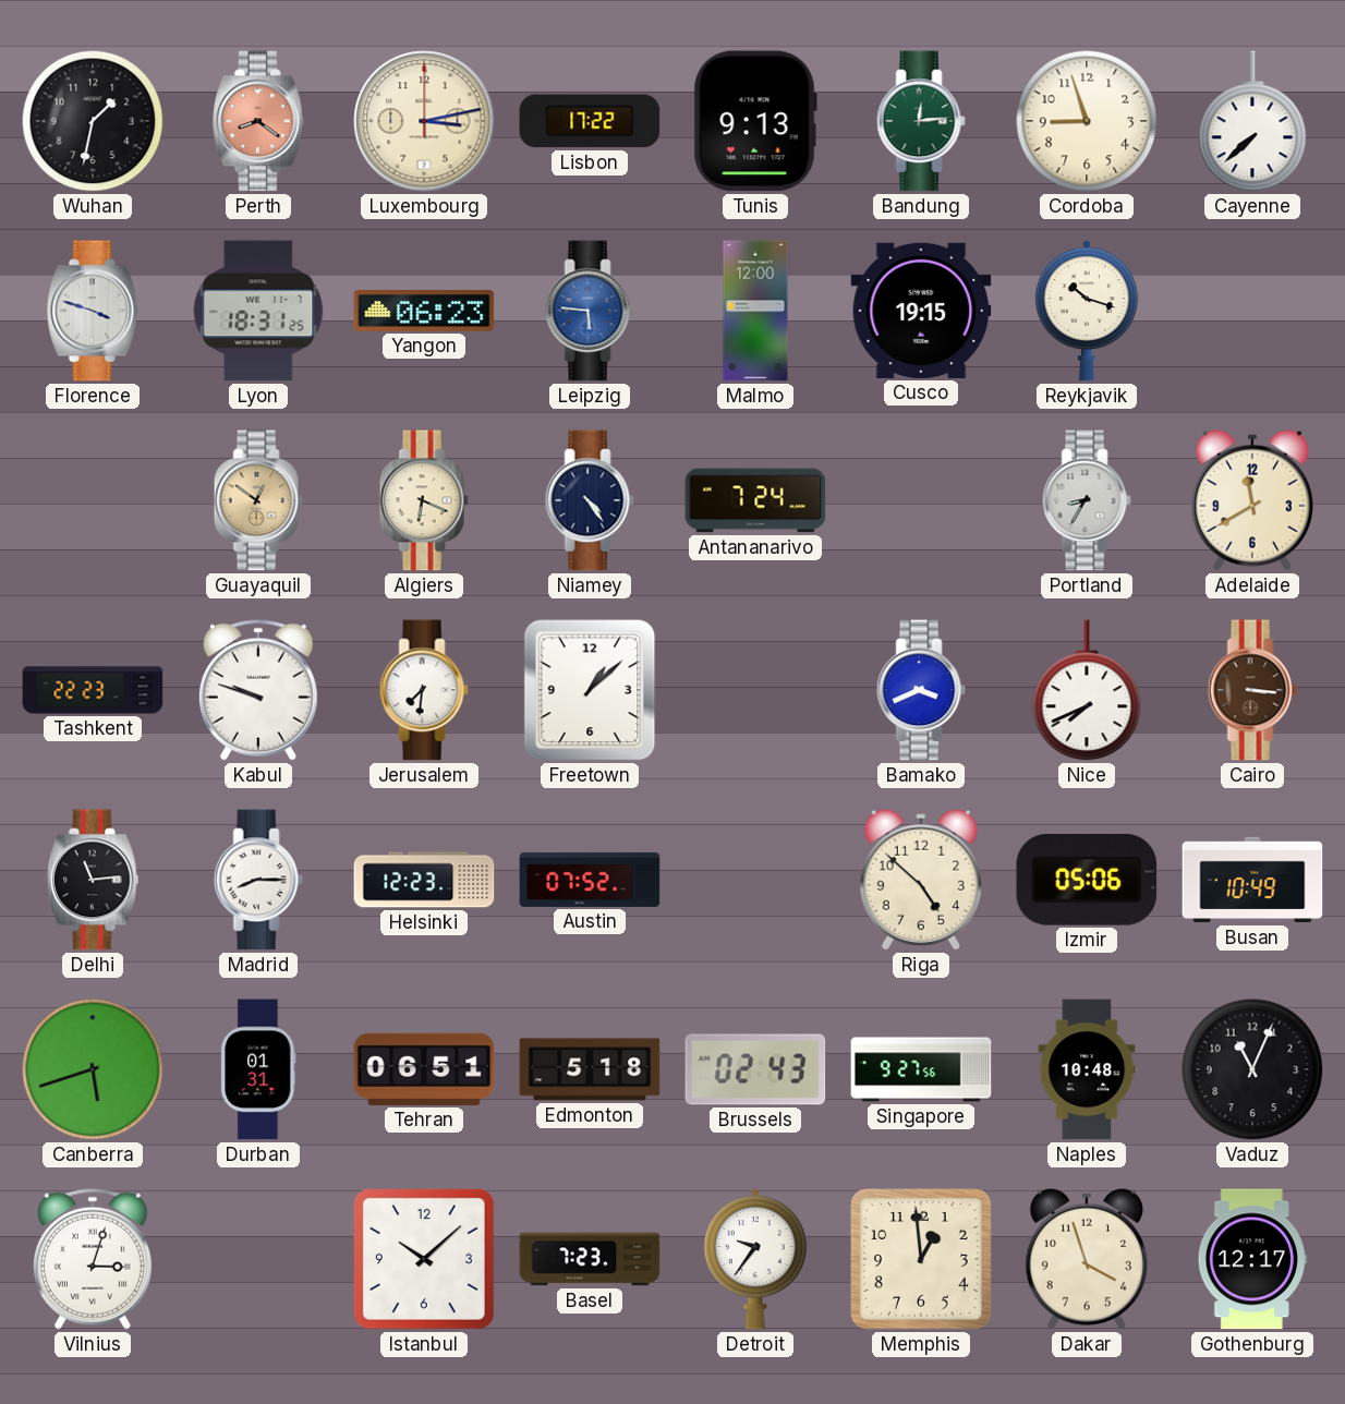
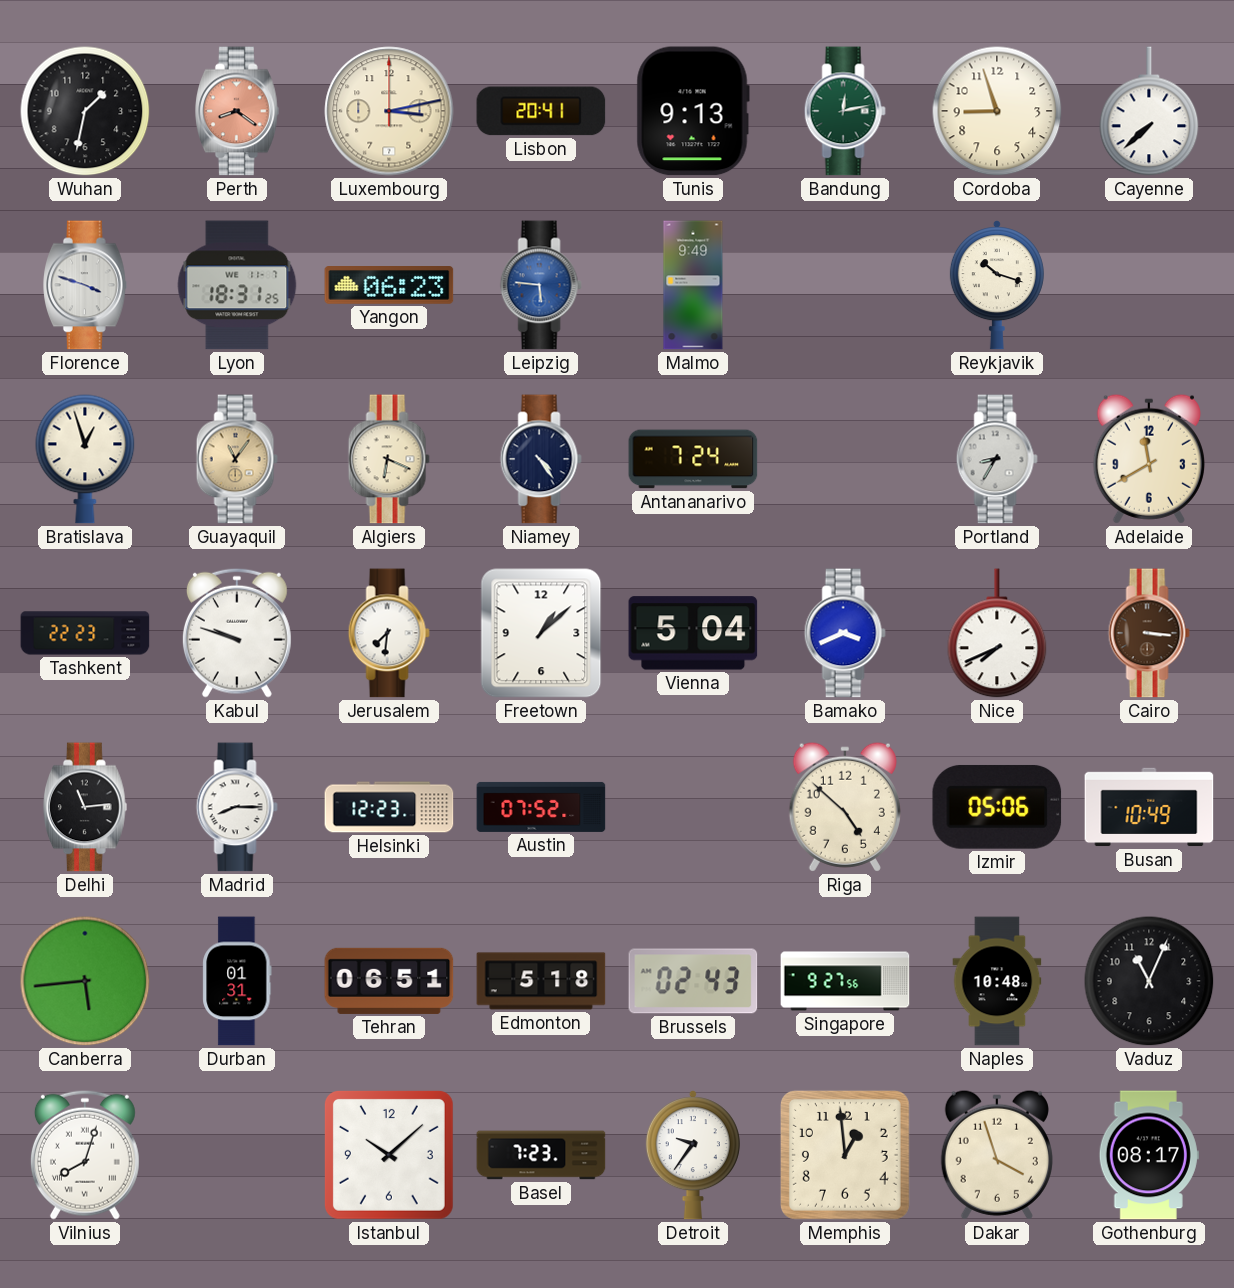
Lisbon: 17:22 -> 20:41
Bandung: 12:14 -> 12:13
Malmo: 12:00 -> 9:49
Cusco: 19:15 -> none
Bratislava: none -> 12:57
Guayaquil: 12:51 -> 11:06
Vienna: none -> 5:04
Canberra: 5:42 -> 5:44
Vilnius: 3:03 -> 8:03
Gothenburg: 12:17 -> 08:17
